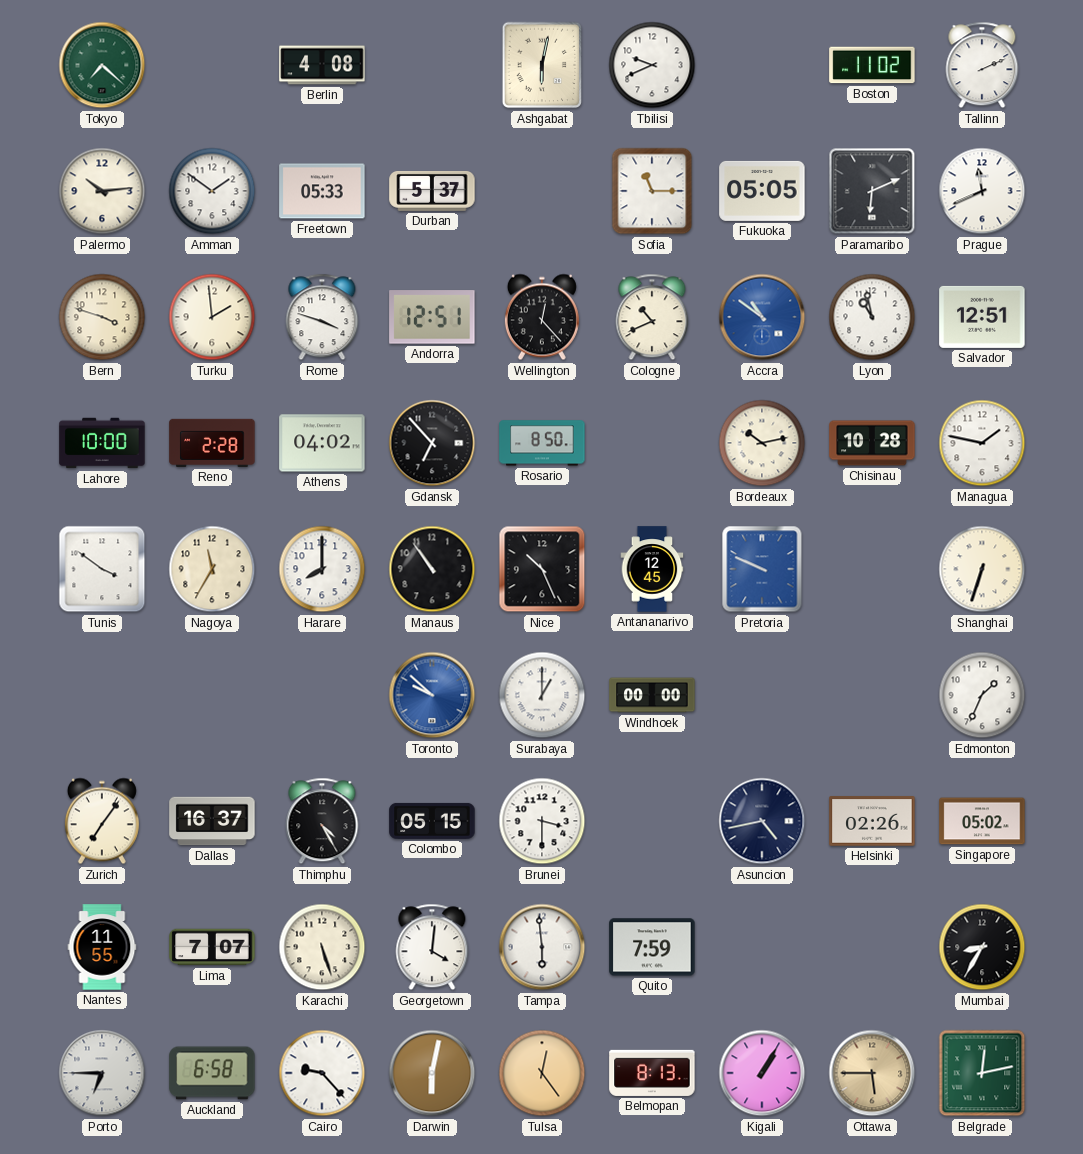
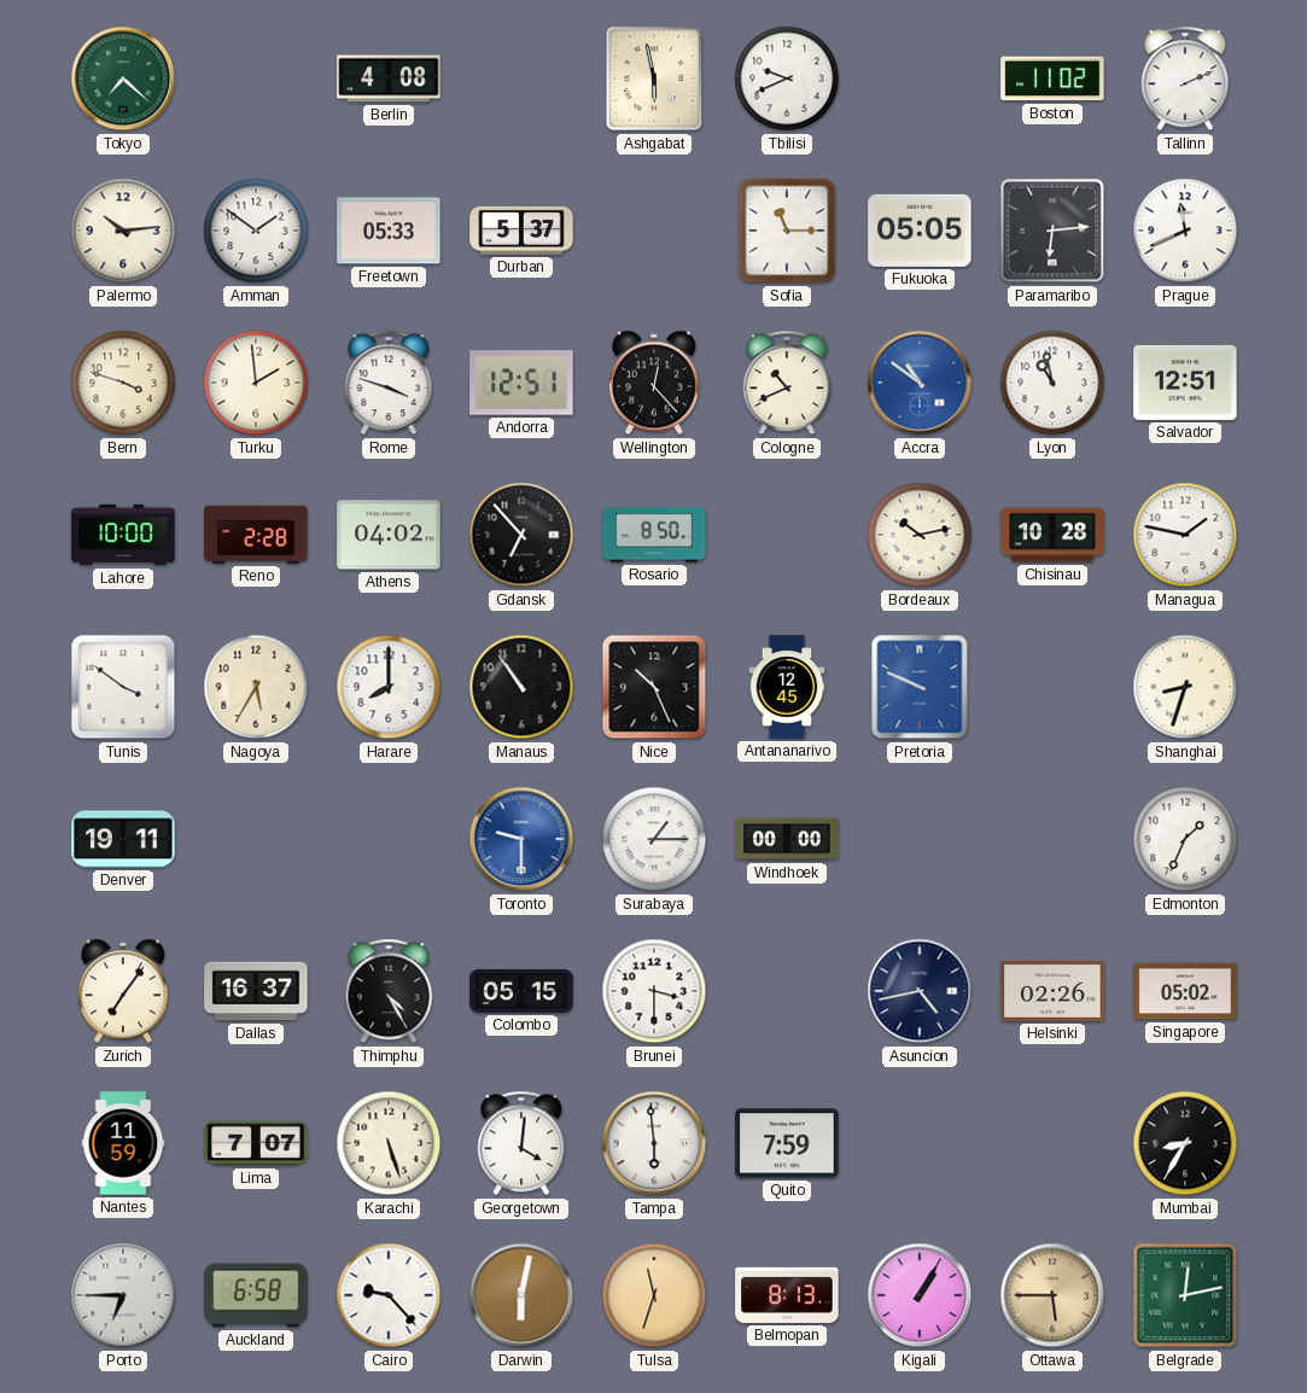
Ashgabat: 6:02 -> 5:58
Paramaribo: 6:11 -> 6:14
Nagoya: 11:35 -> 5:35
Shanghai: 6:33 -> 8:33
Denver: none -> 19:11
Toronto: 9:52 -> 9:30
Surabaya: 1:00 -> 1:15
Nantes: 11:55 -> 11:59
Tulsa: 12:24 -> 11:33
